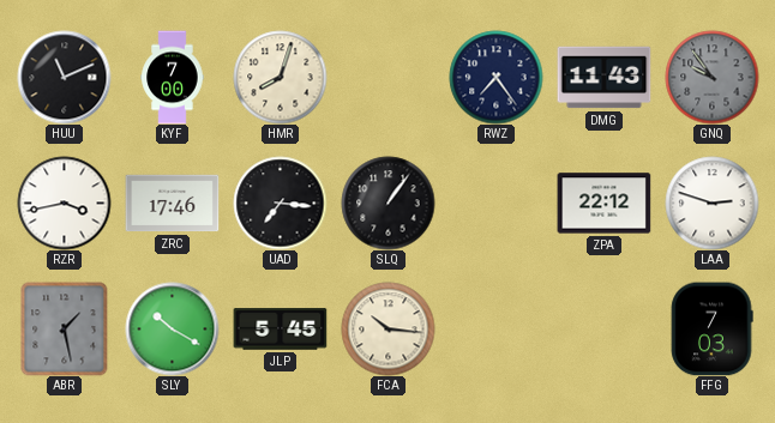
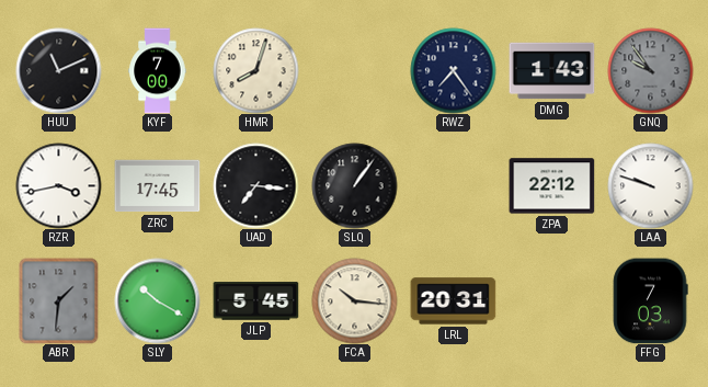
DMG: 11:43 -> 1:43
ZRC: 17:46 -> 17:45
LAA: 2:48 -> 9:48
ABR: 1:28 -> 1:31
LRL: none -> 20:31
